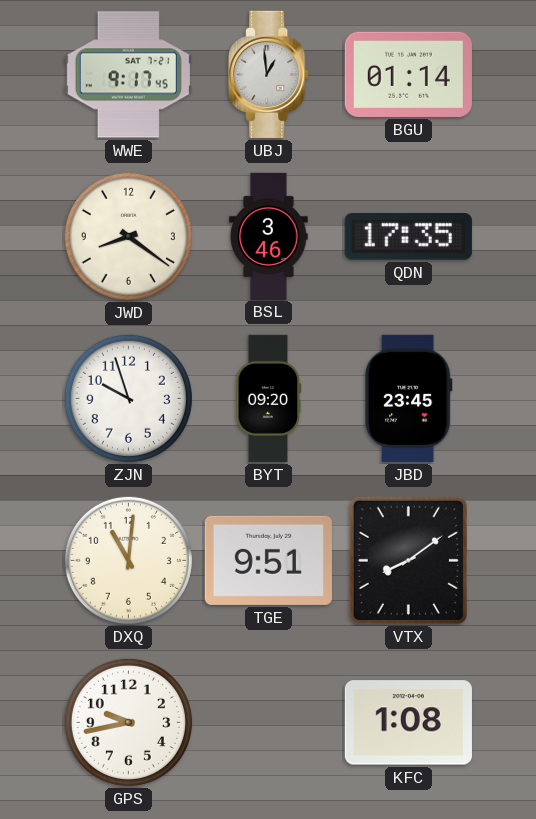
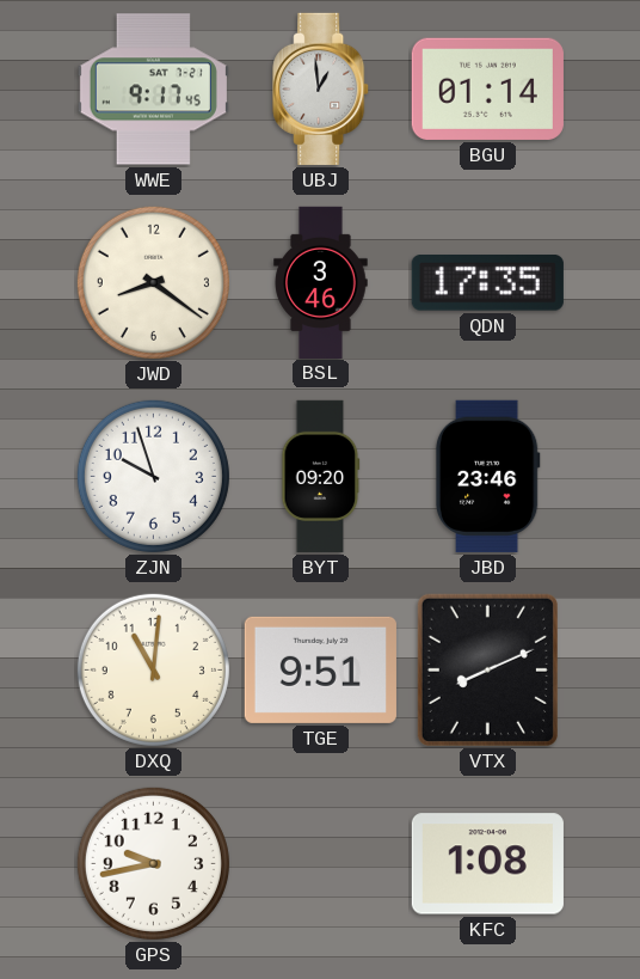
JBD: 23:45 -> 23:46
VTX: 8:09 -> 8:11
